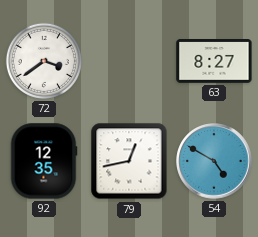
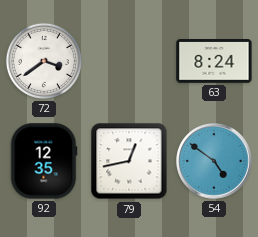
63: 8:27 -> 8:24
54: 4:50 -> 4:51
